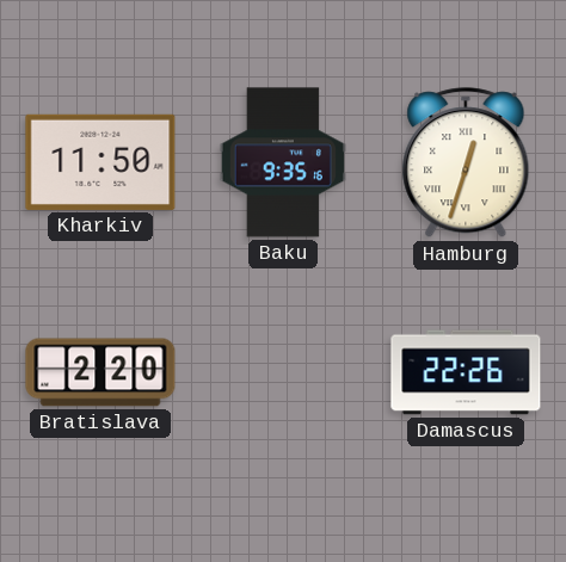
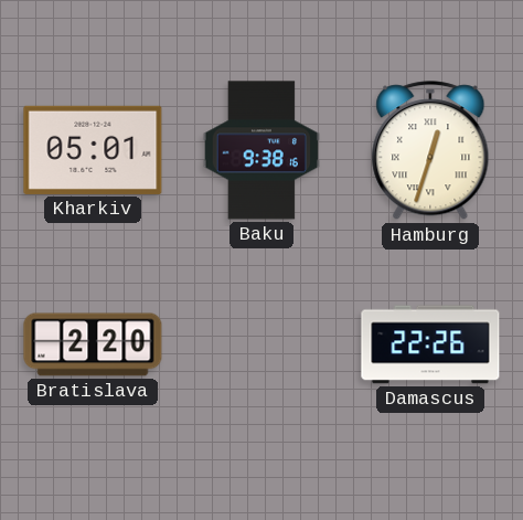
Kharkiv: 11:50 -> 05:01
Baku: 9:35 -> 9:38
